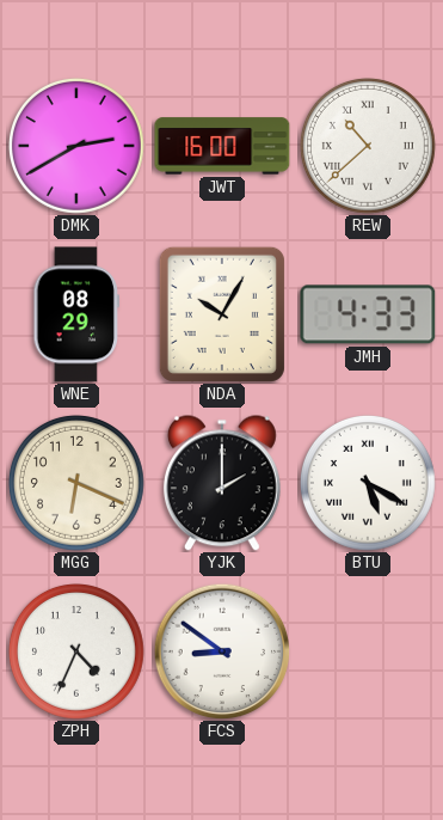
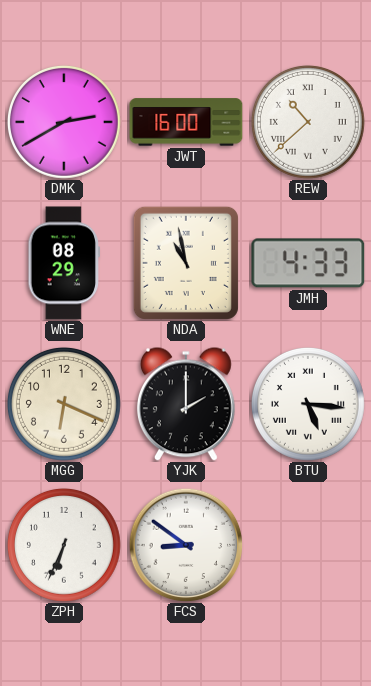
NDA: 10:05 -> 10:58
BTU: 5:20 -> 5:16
ZPH: 4:34 -> 6:34
